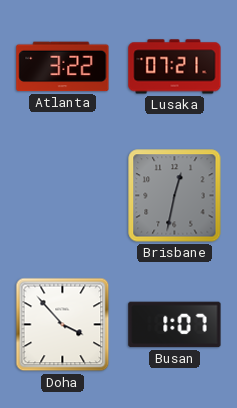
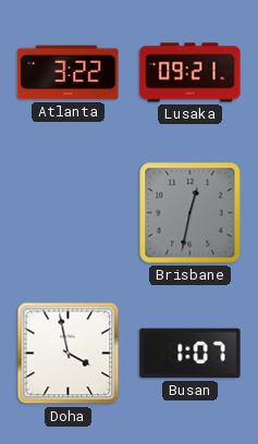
Lusaka: 07:21 -> 09:21
Doha: 3:53 -> 3:58
